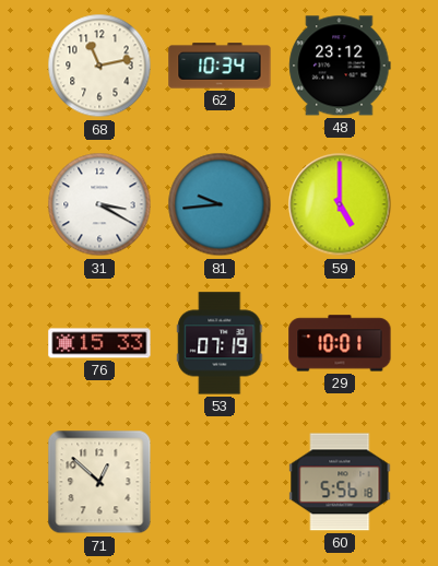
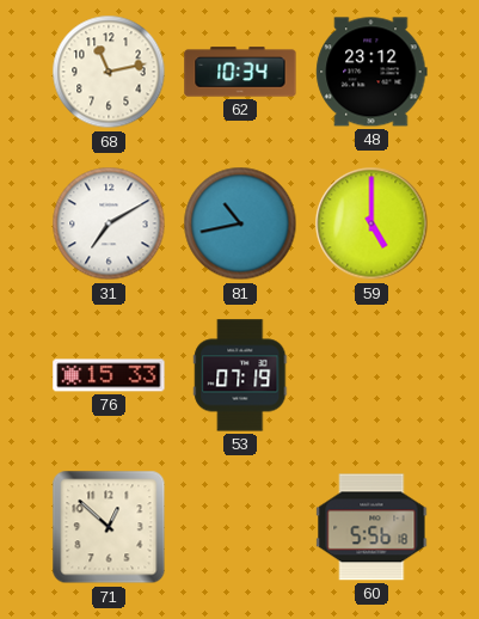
31: 3:20 -> 7:10
81: 9:44 -> 10:43
29: 10:01 -> none
